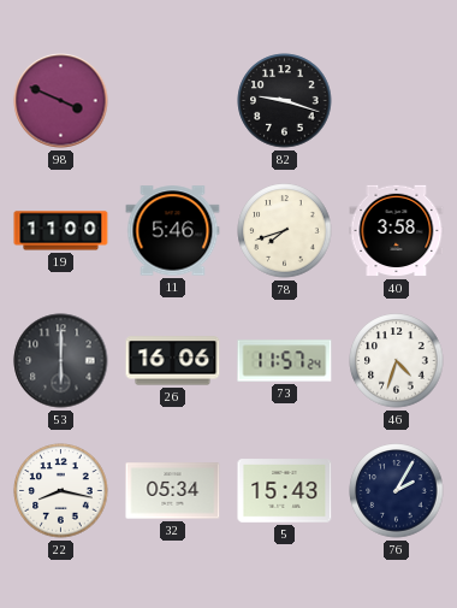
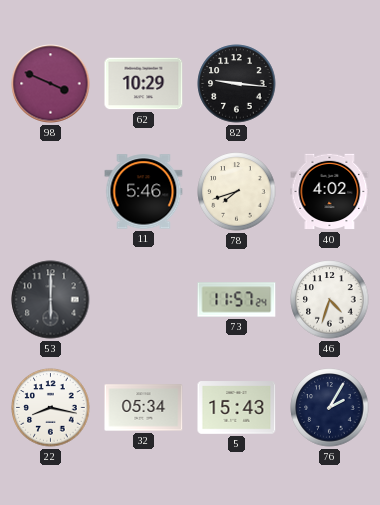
62: none -> 10:29
82: 9:18 -> 9:16
19: 11:00 -> none
40: 3:58 -> 4:02
26: 16:06 -> none
